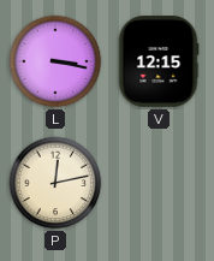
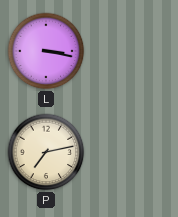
V: 12:15 -> none
P: 12:13 -> 7:13
